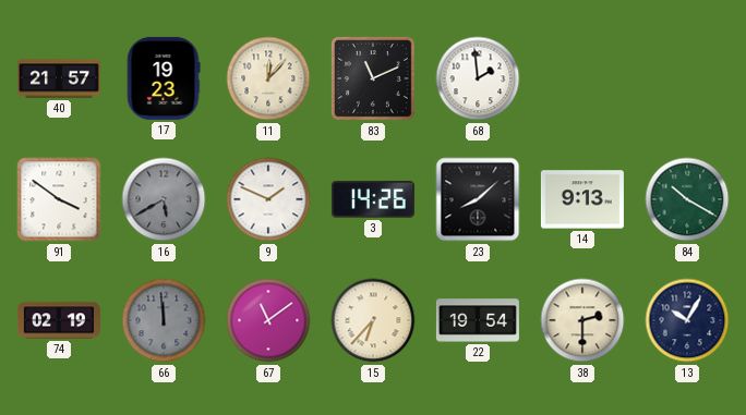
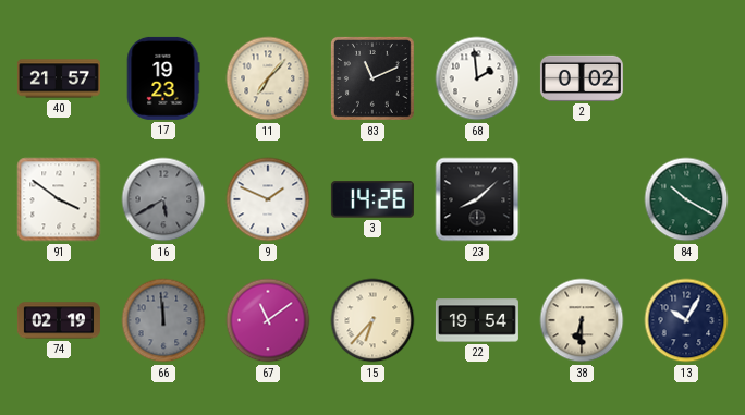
11: 12:07 -> 7:07
2: none -> 0:02
14: 9:13 -> none
38: 2:30 -> 6:30
